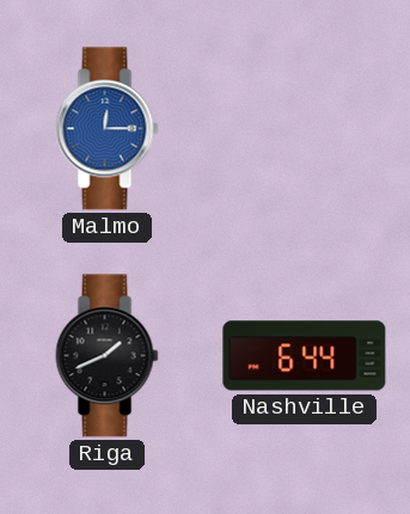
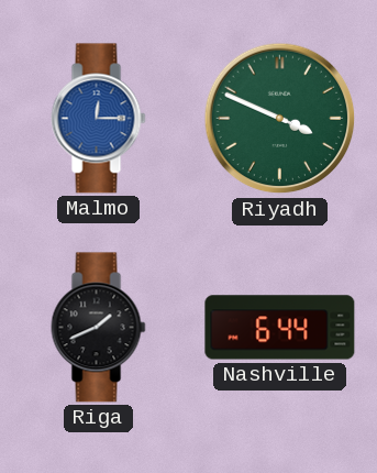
Riyadh: none -> 3:49
